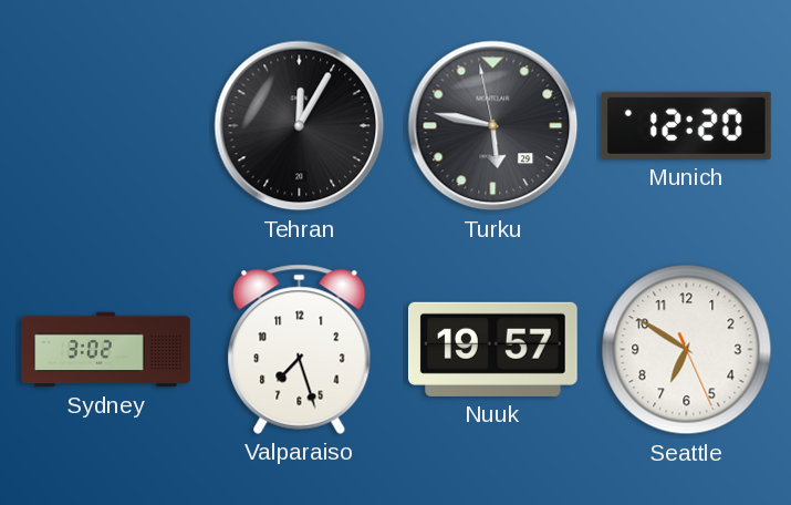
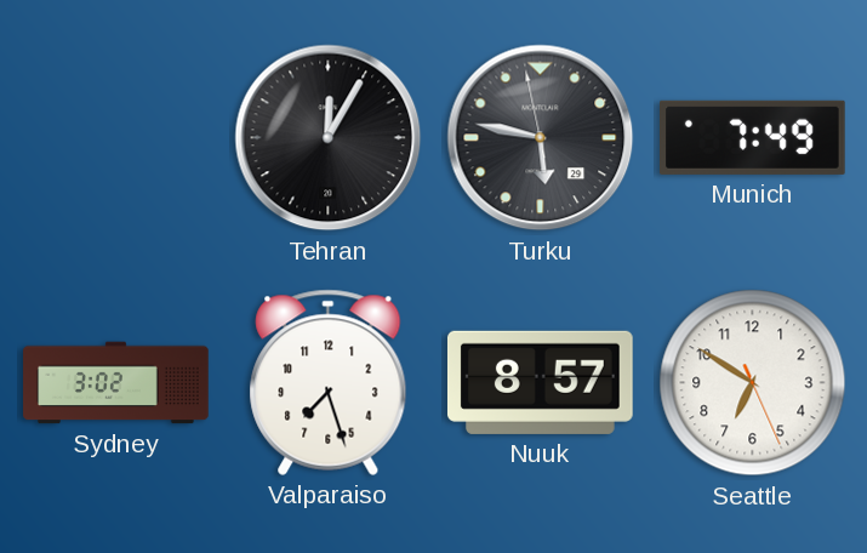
Munich: 12:20 -> 7:49
Nuuk: 19:57 -> 8:57
